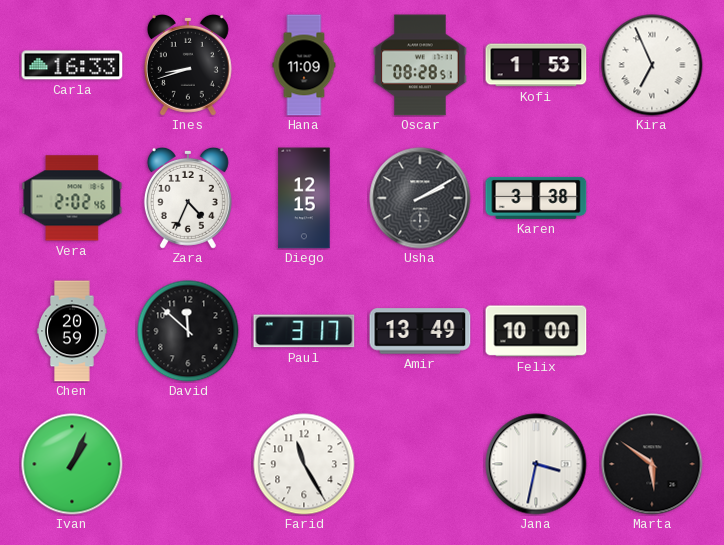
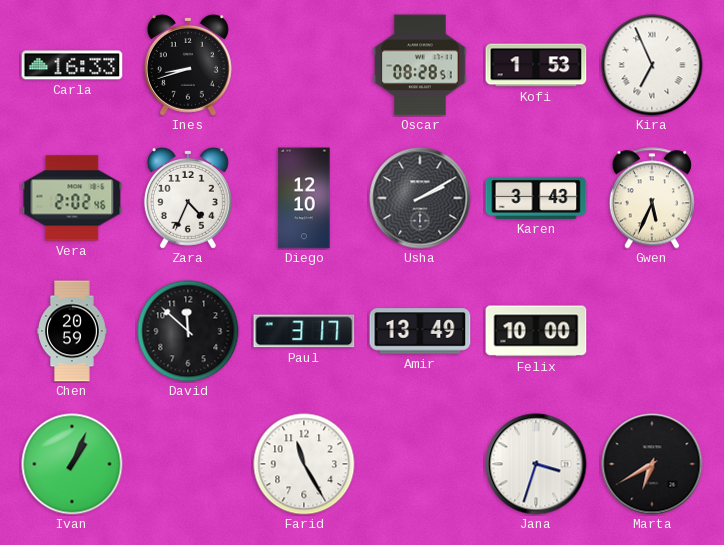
Hana: 11:09 -> none
Diego: 12:15 -> 12:10
Karen: 3:38 -> 3:43
Gwen: none -> 5:34
Jana: 3:32 -> 3:33
Marta: 5:51 -> 6:40
